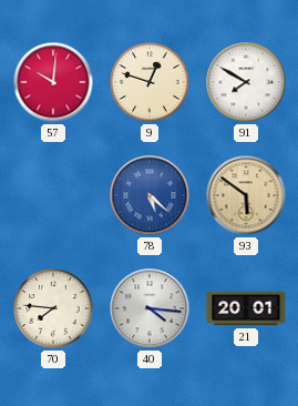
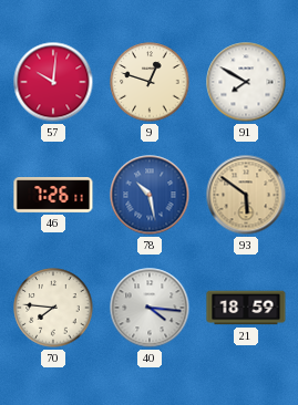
46: none -> 7:26
78: 5:22 -> 10:28
21: 20:01 -> 18:59
